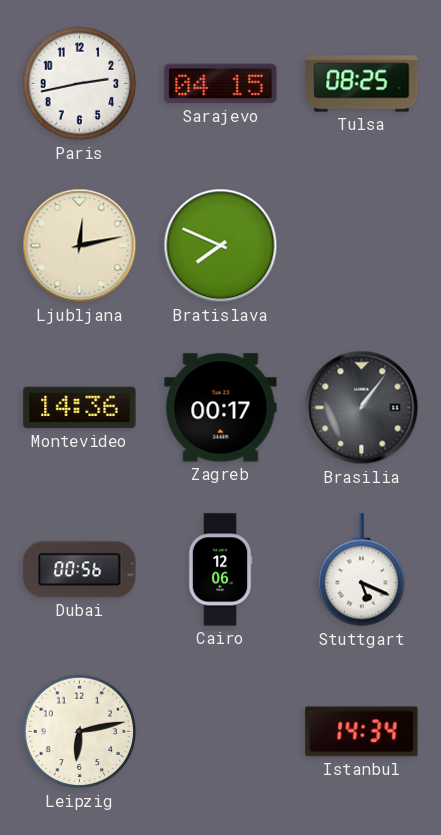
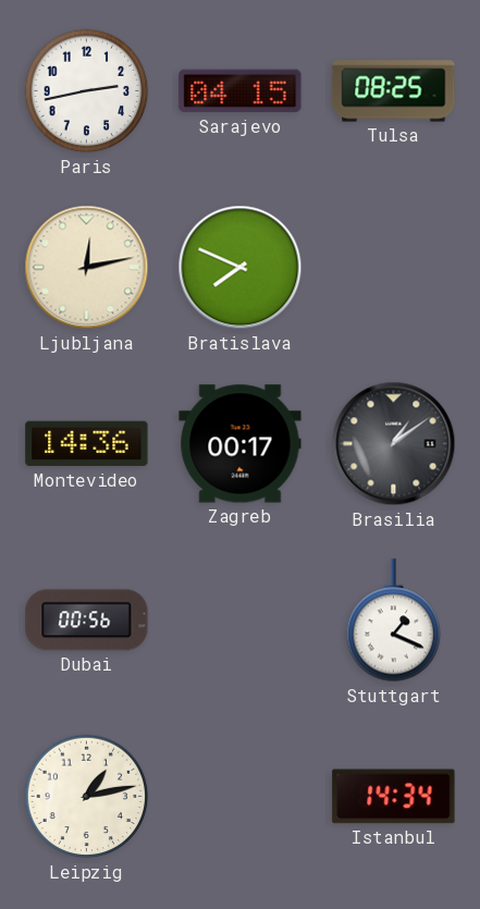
Brasilia: 1:06 -> 1:09
Cairo: 12:06 -> none
Stuttgart: 5:19 -> 1:19
Leipzig: 6:13 -> 1:13
